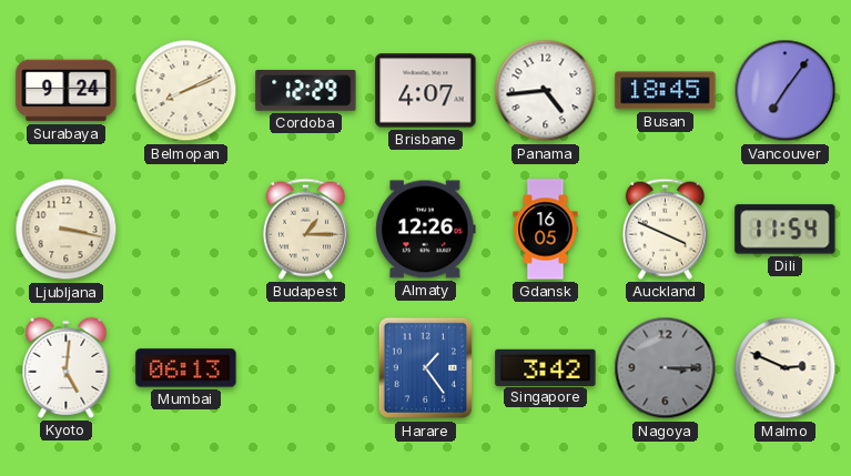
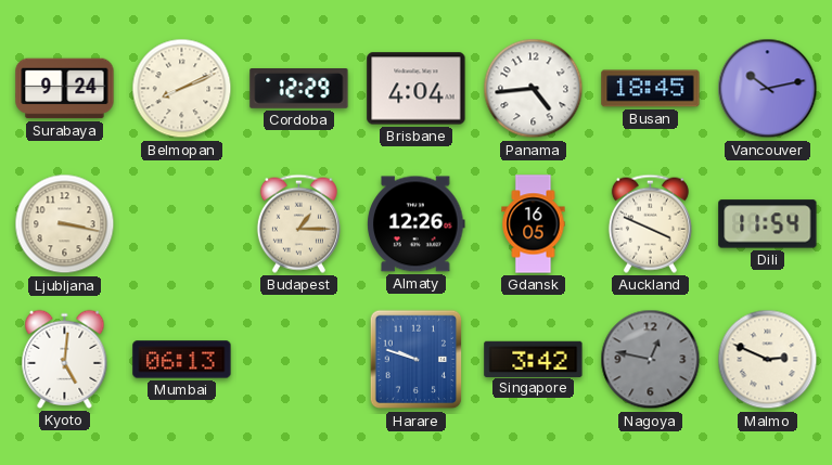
Brisbane: 4:07 -> 4:04
Vancouver: 7:06 -> 10:13
Harare: 1:24 -> 9:48
Nagoya: 3:15 -> 12:47
